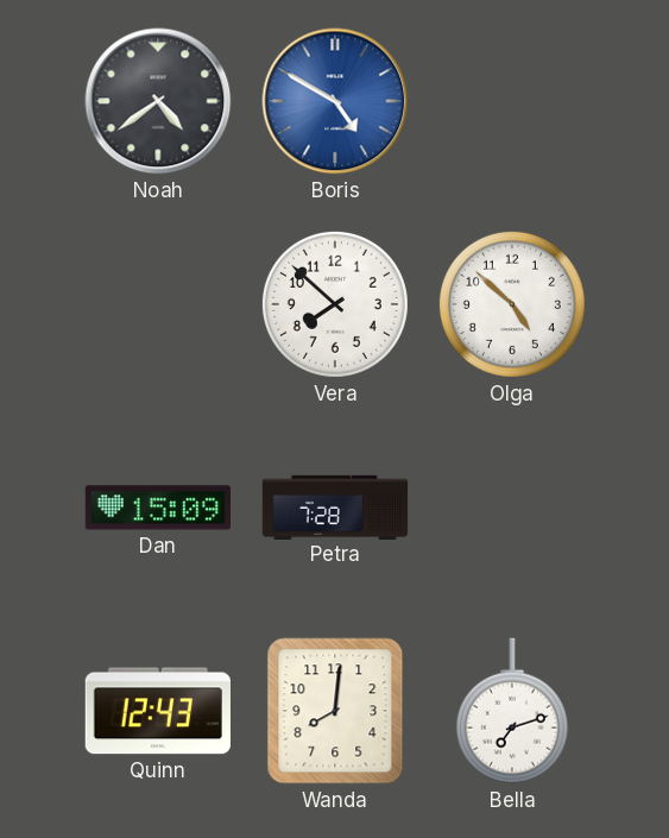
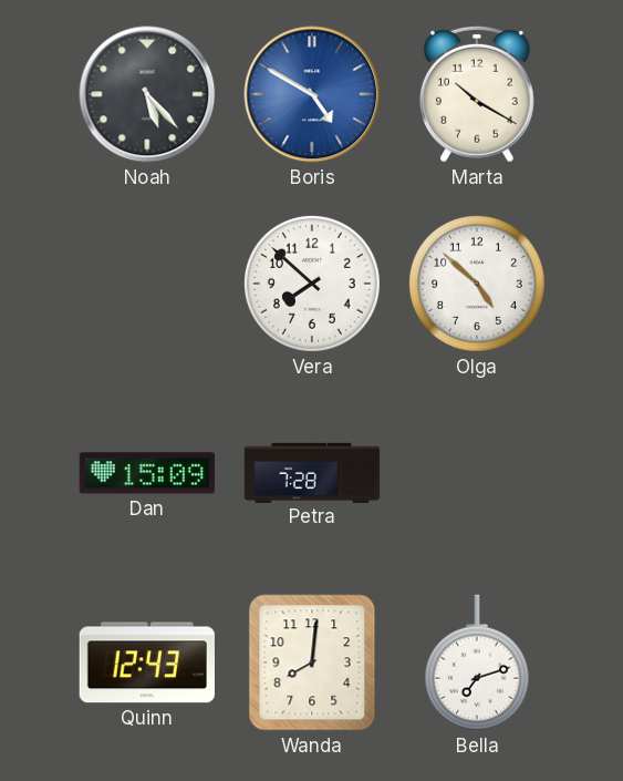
Noah: 4:39 -> 5:23
Marta: none -> 10:20
